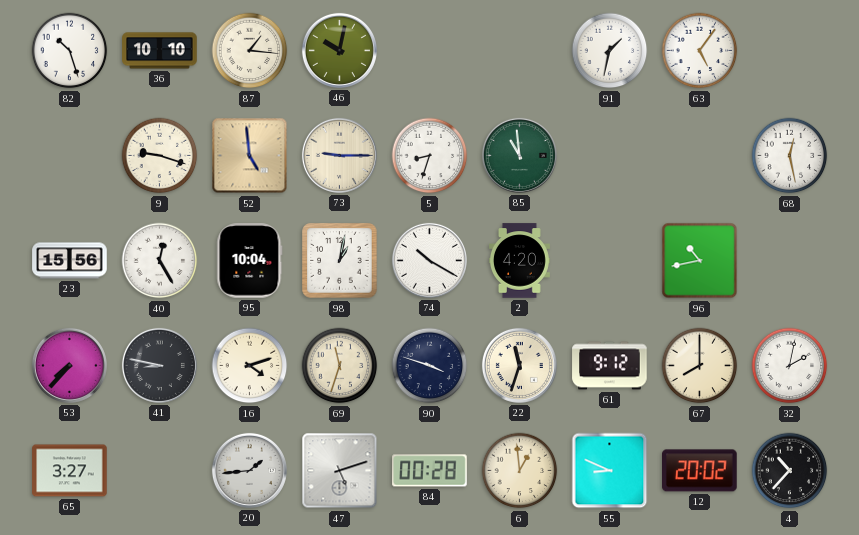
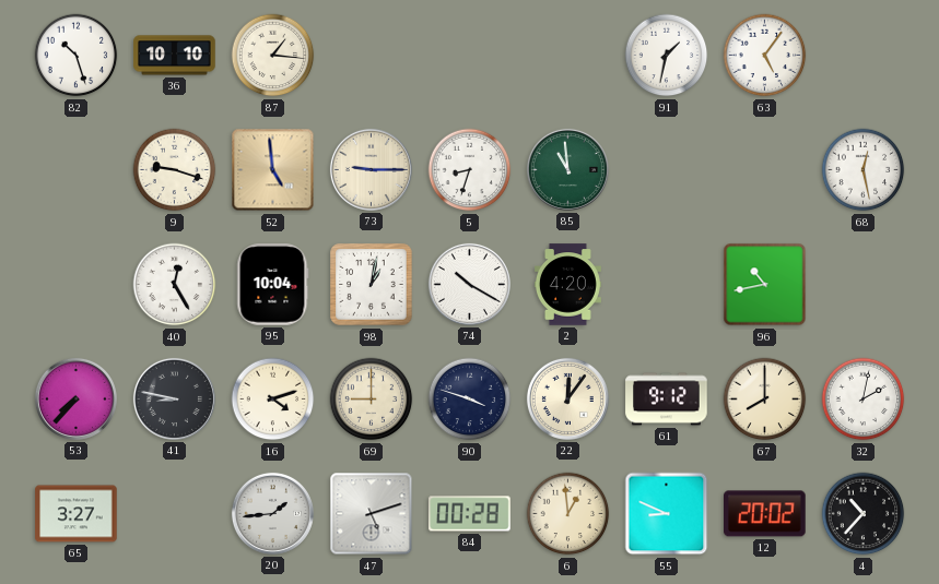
46: 10:02 -> none
23: 15:56 -> none
69: 11:33 -> 9:00
22: 11:33 -> 12:06
